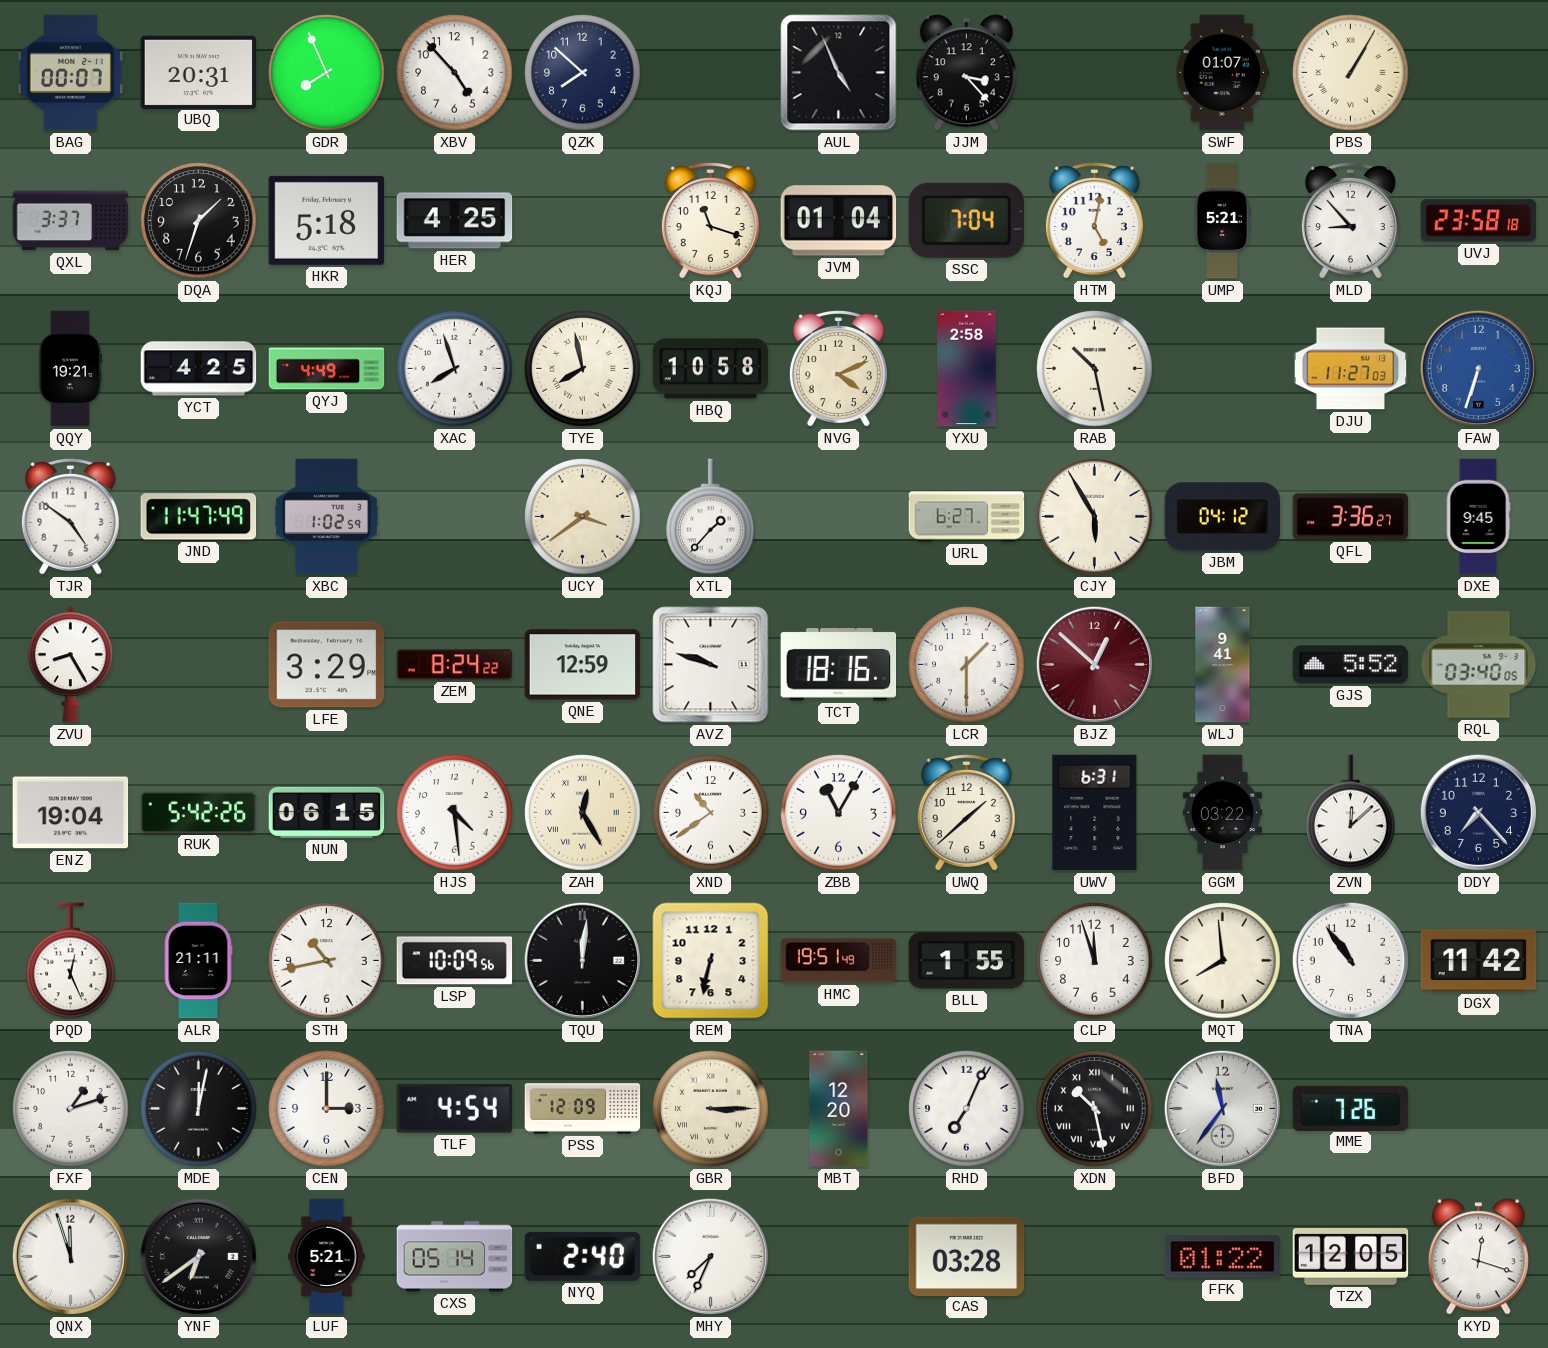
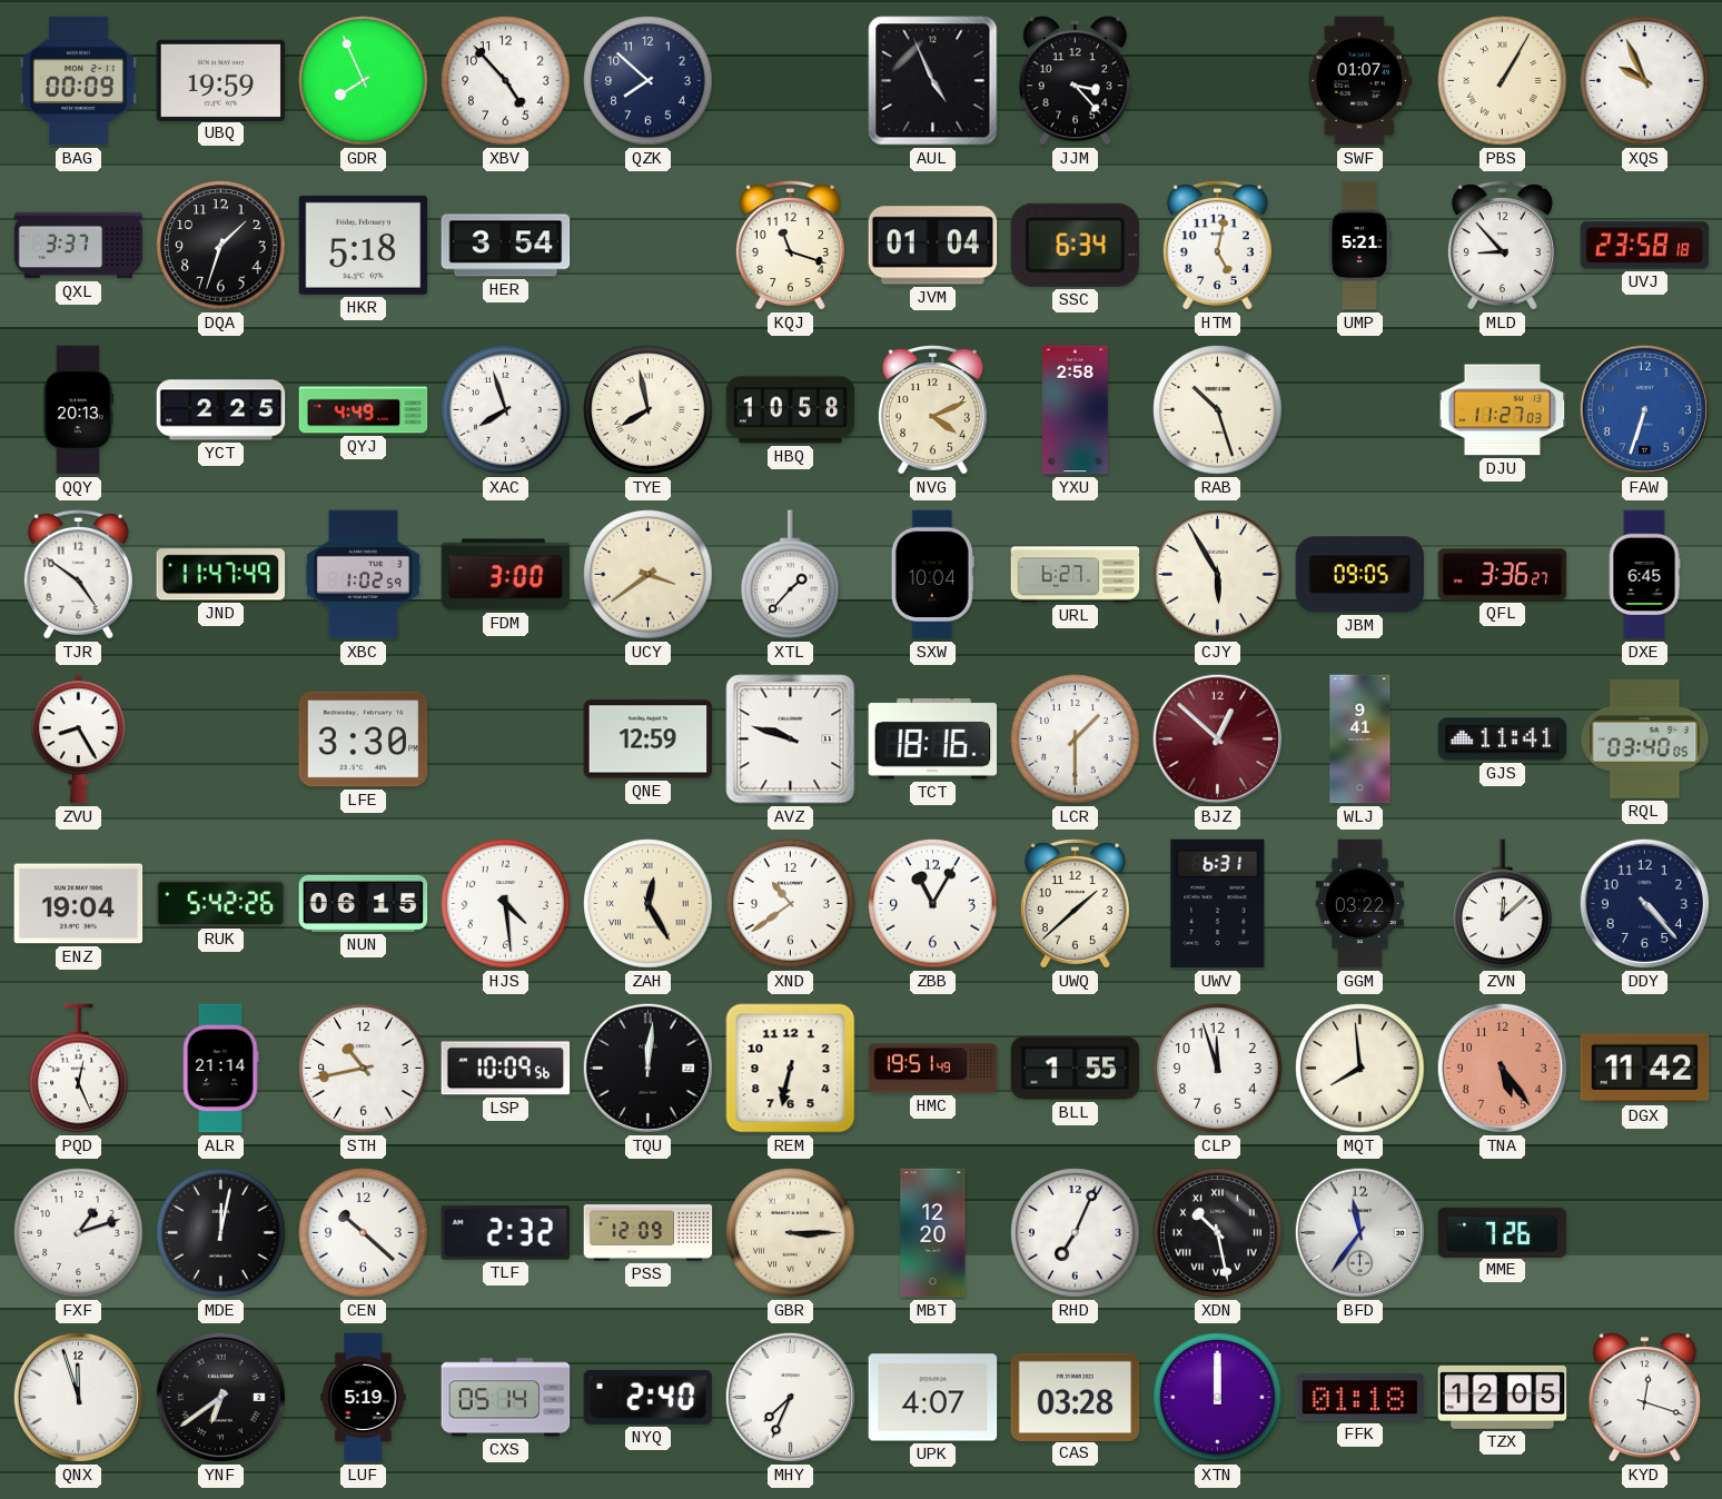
BAG: 00:07 -> 00:09
UBQ: 20:31 -> 19:59
XQS: none -> 9:56
HER: 4:25 -> 3:54
SSC: 7:04 -> 6:34
QQY: 19:21 -> 20:13
YCT: 4:25 -> 2:25
RAB: 10:28 -> 10:27
FDM: none -> 3:00
SXW: none -> 10:04
JBM: 04:12 -> 09:05
DXE: 9:45 -> 6:45
LFE: 3:29 -> 3:30
ZEM: 8:24 -> none
GJS: 5:52 -> 11:41
DDY: 7:23 -> 4:23
ALR: 21:11 -> 21:14
TNA: 10:54 -> 5:24
TNA dial: white -> salmon
CEN: 3:00 -> 10:22
TLF: 4:54 -> 2:32
LUF: 5:21 -> 5:19
UPK: none -> 4:07
XTN: none -> 12:00
FFK: 01:22 -> 01:18
